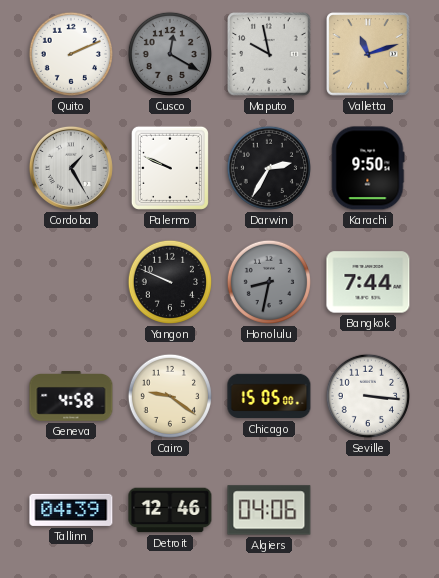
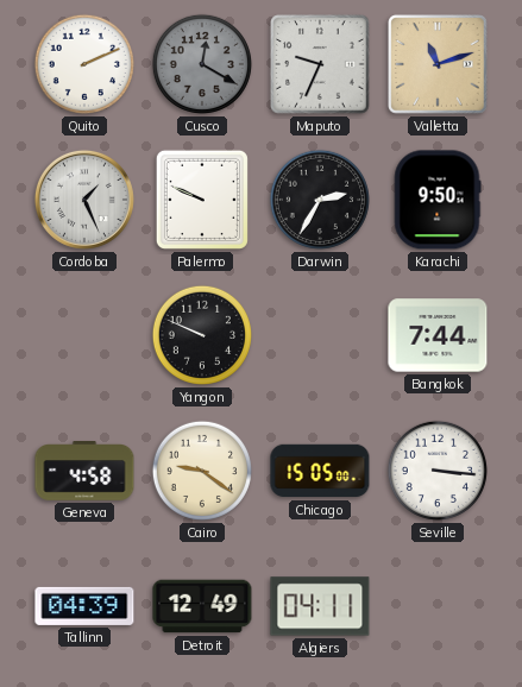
Maputo: 9:58 -> 9:34
Cordoba: 1:25 -> 1:26
Honolulu: 8:32 -> none
Detroit: 12:46 -> 12:49
Algiers: 04:06 -> 04:11
